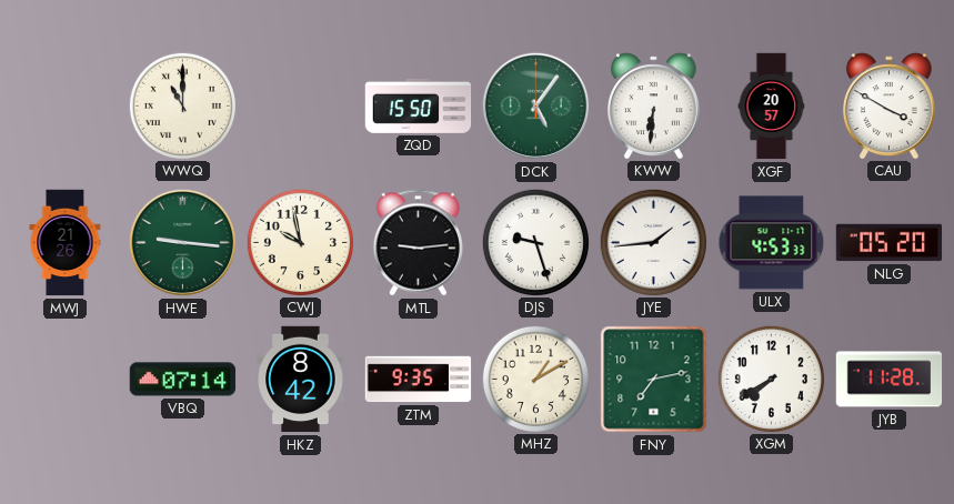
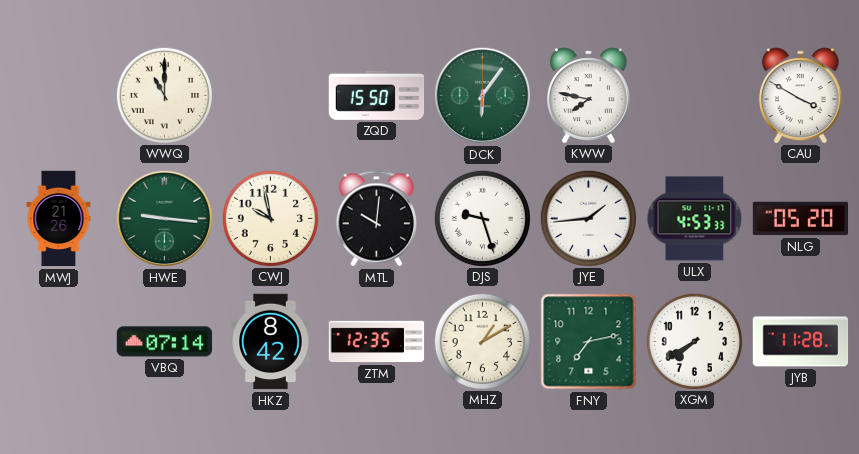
DCK: 5:06 -> 6:06
KWW: 6:31 -> 7:47
XGF: 20:57 -> none
MTL: 9:14 -> 10:01
ZTM: 9:35 -> 12:35
